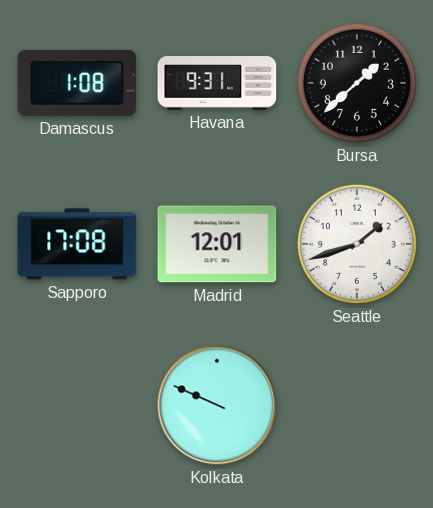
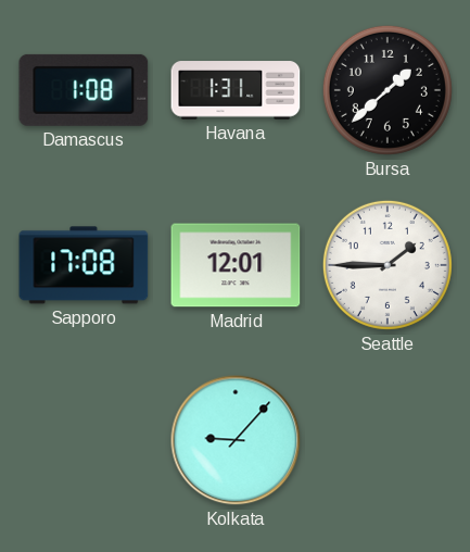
Havana: 9:31 -> 1:31
Seattle: 1:42 -> 1:45
Kolkata: 9:49 -> 9:07
